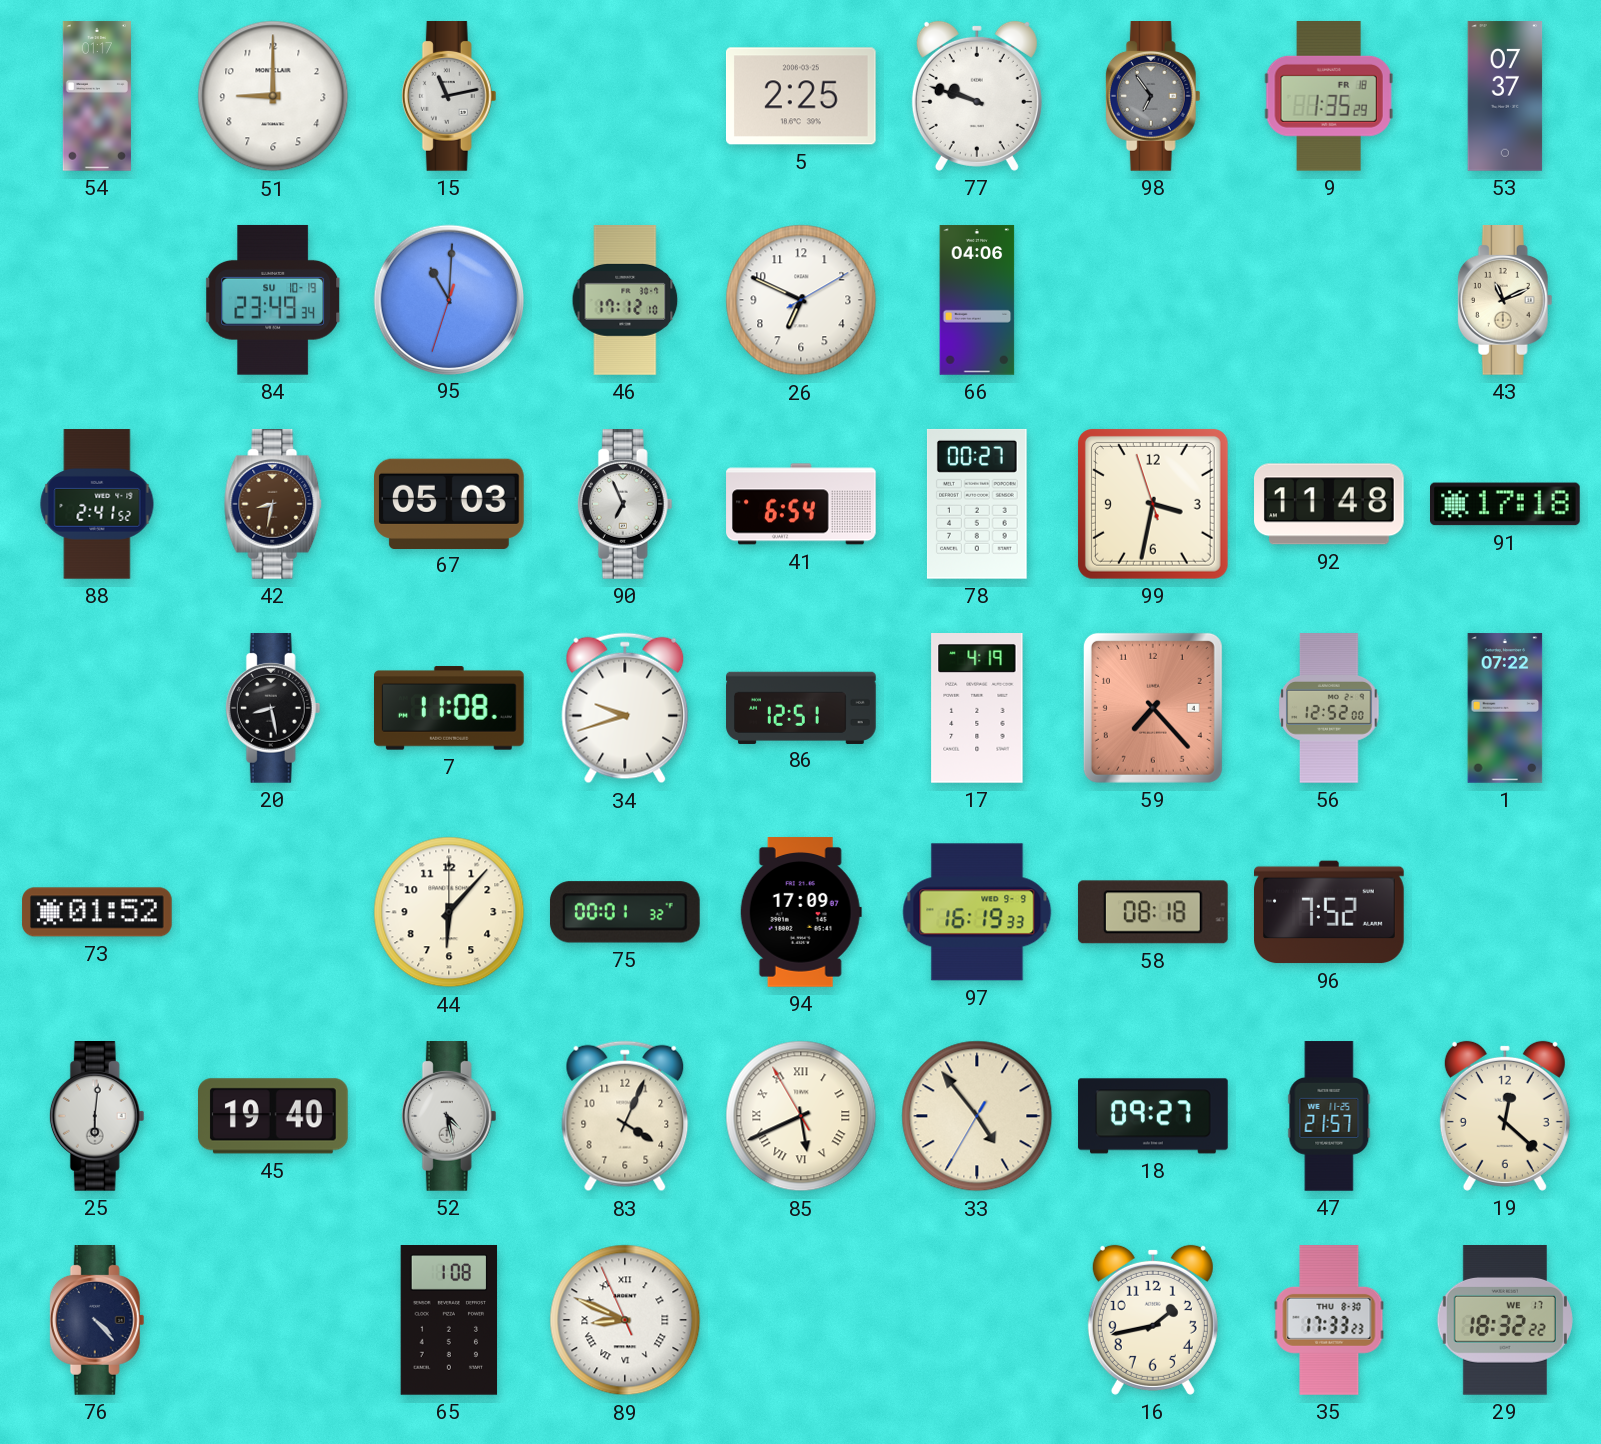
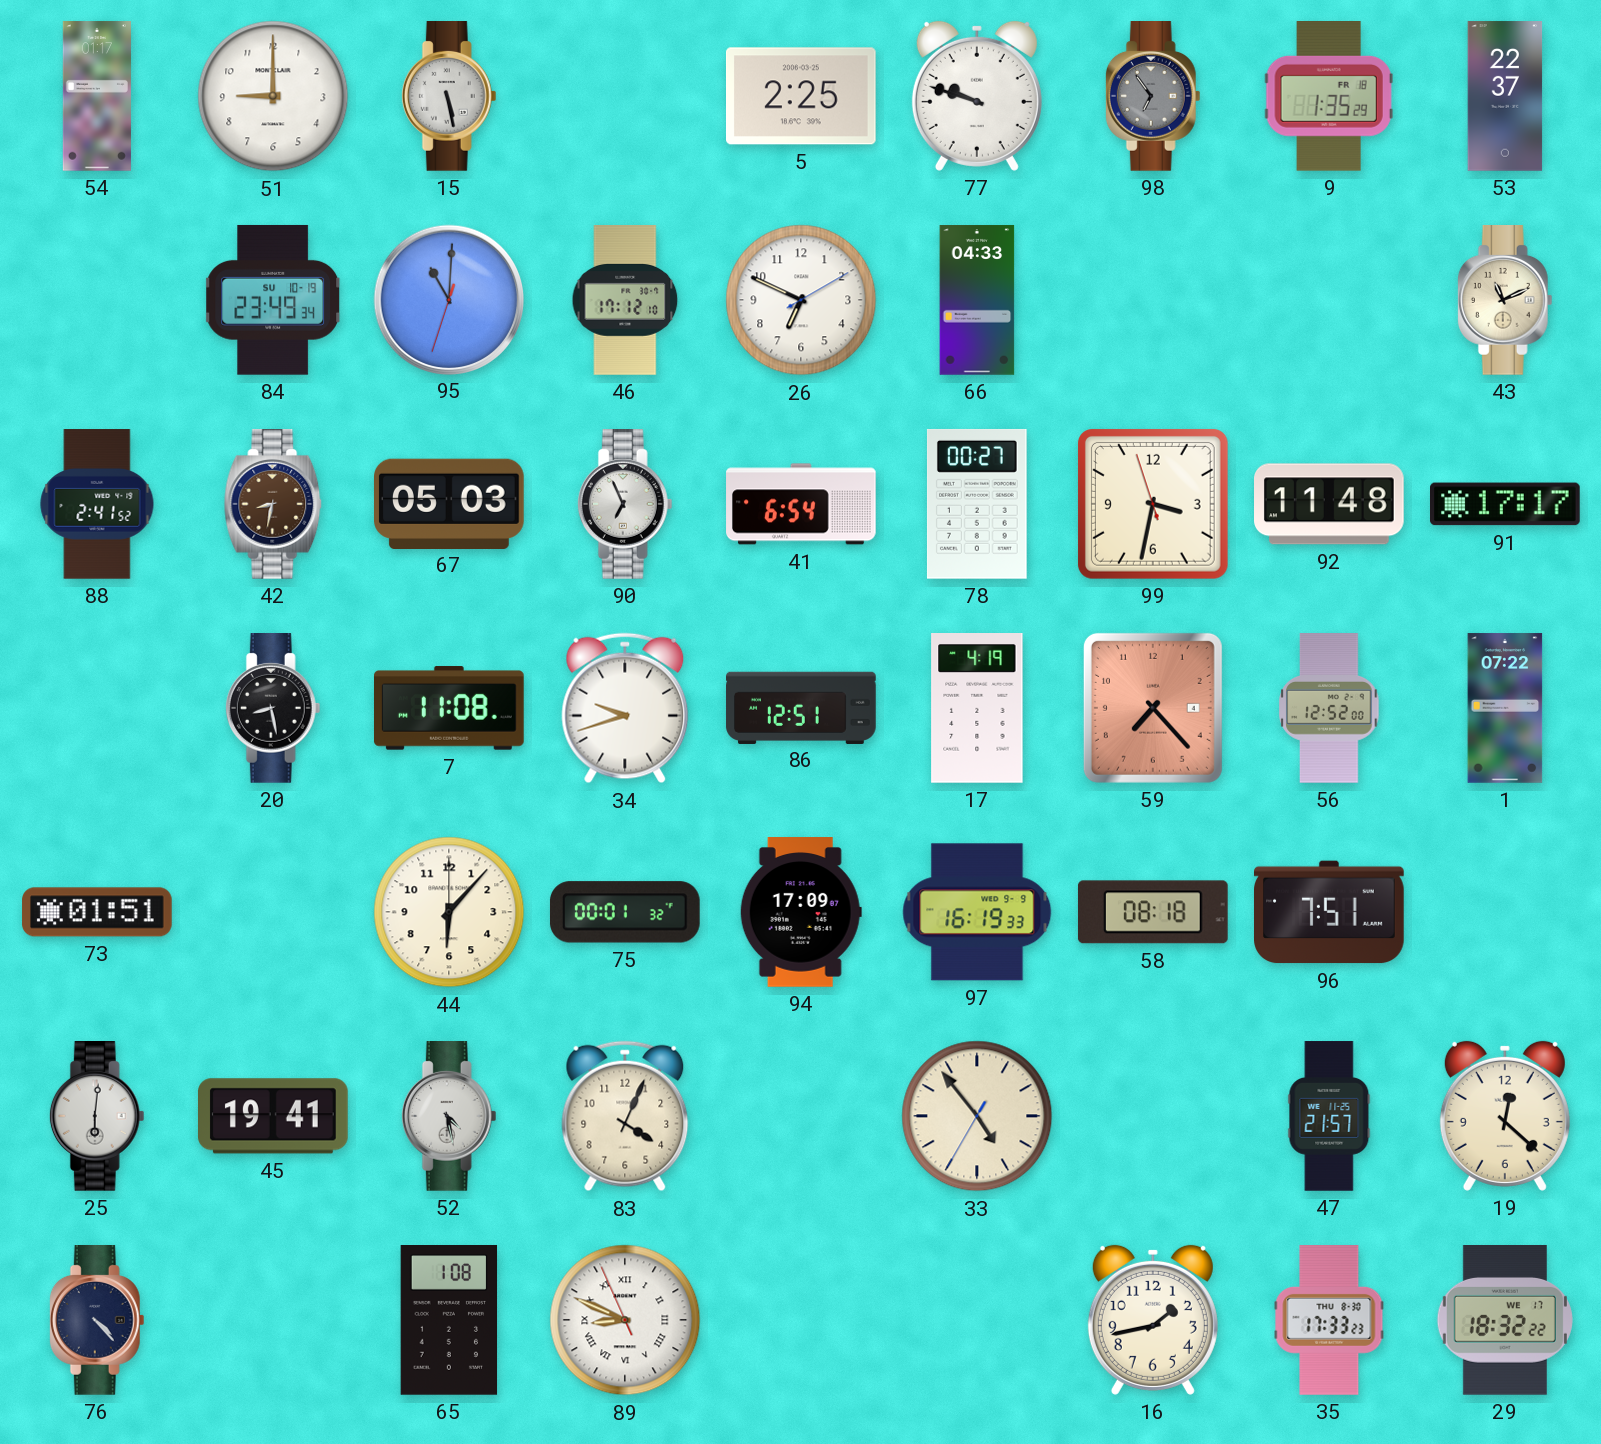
15: 11:13 -> 5:28
53: 07:37 -> 22:37
66: 04:06 -> 04:33
91: 17:18 -> 17:17
73: 01:52 -> 01:51
96: 7:52 -> 7:51
45: 19:40 -> 19:41
85: 5:40 -> none
18: 09:27 -> none
